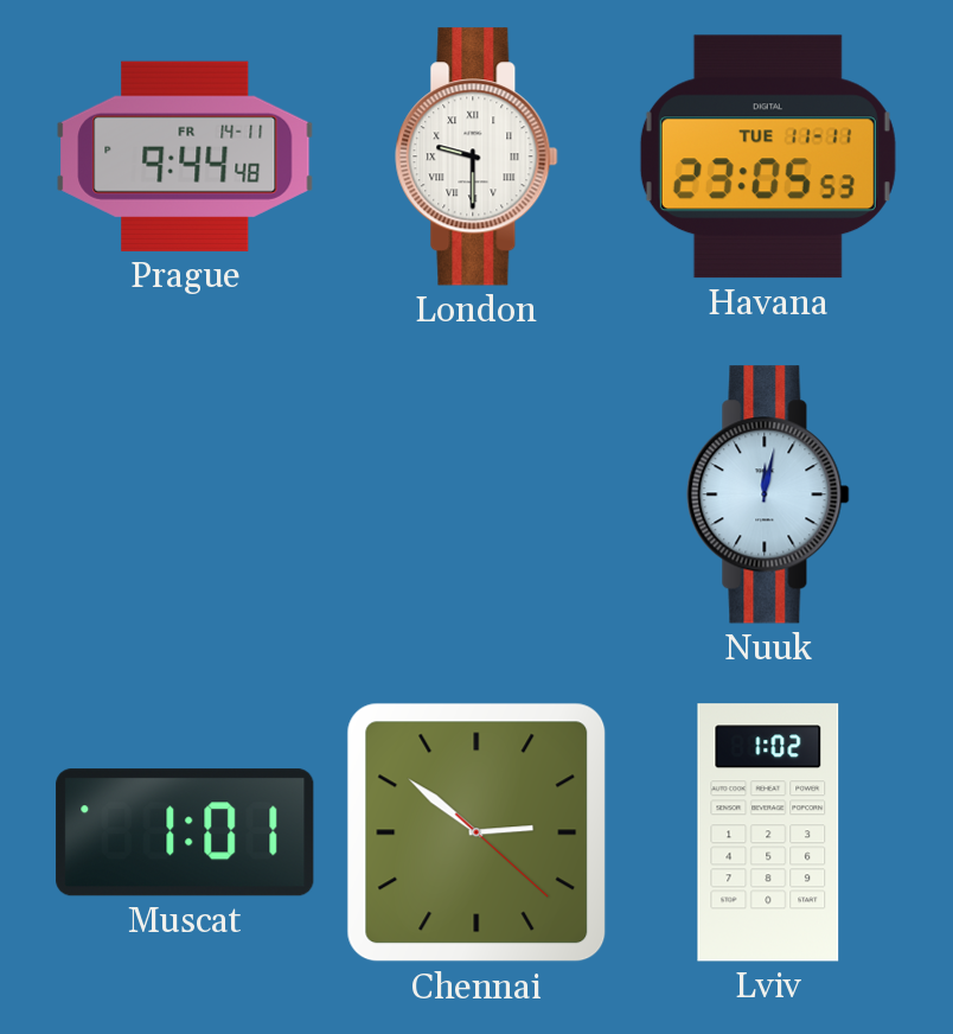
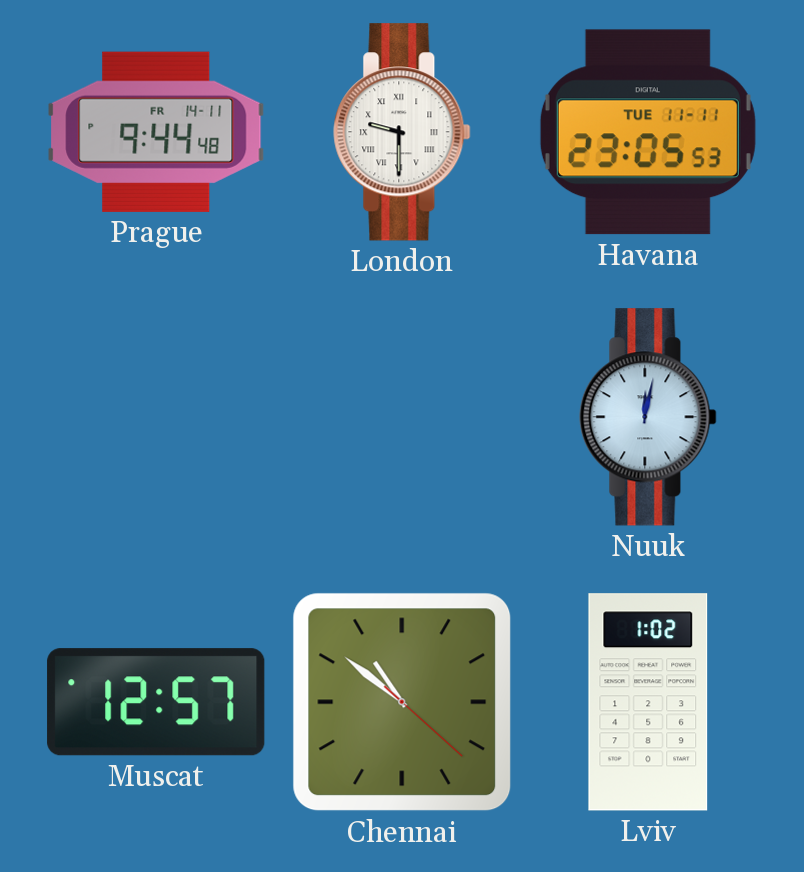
Muscat: 1:01 -> 12:57
Chennai: 2:51 -> 10:51
